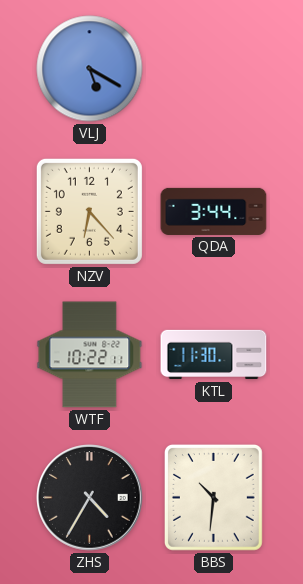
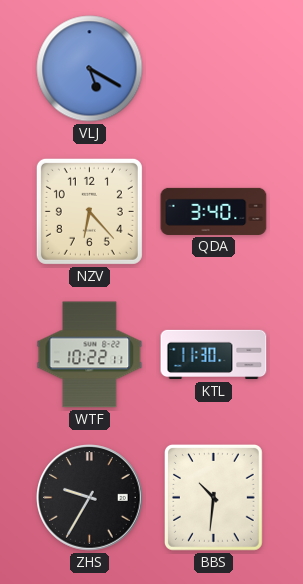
QDA: 3:44 -> 3:40
ZHS: 4:35 -> 9:35
